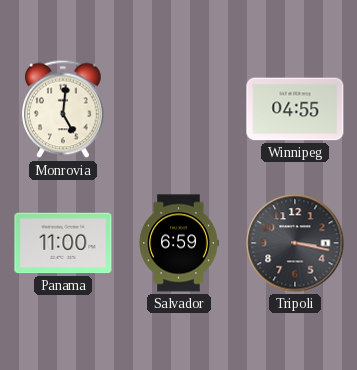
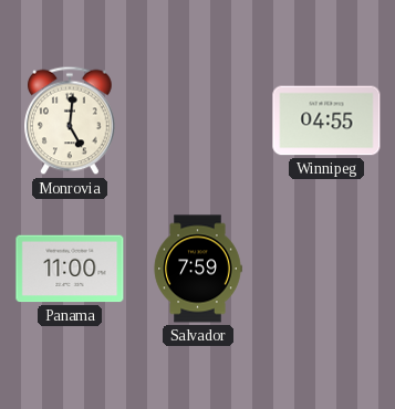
Salvador: 6:59 -> 7:59
Tripoli: 3:17 -> none
